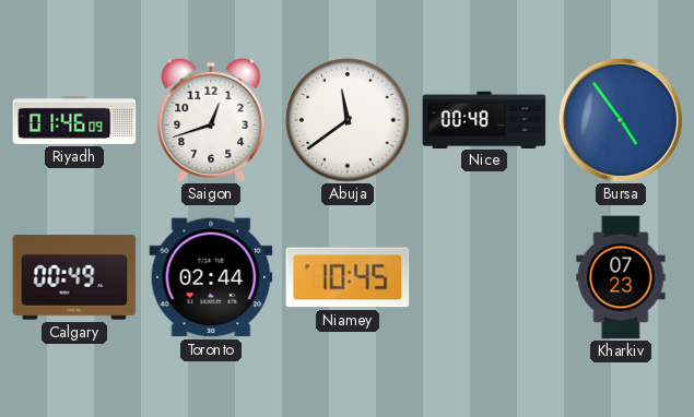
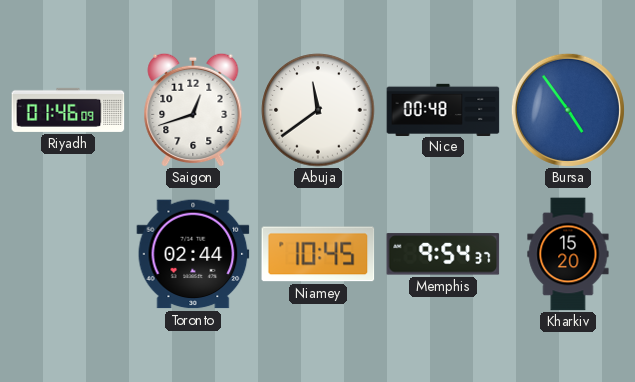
Calgary: 00:49 -> none
Memphis: none -> 9:54
Kharkiv: 07:23 -> 15:20
